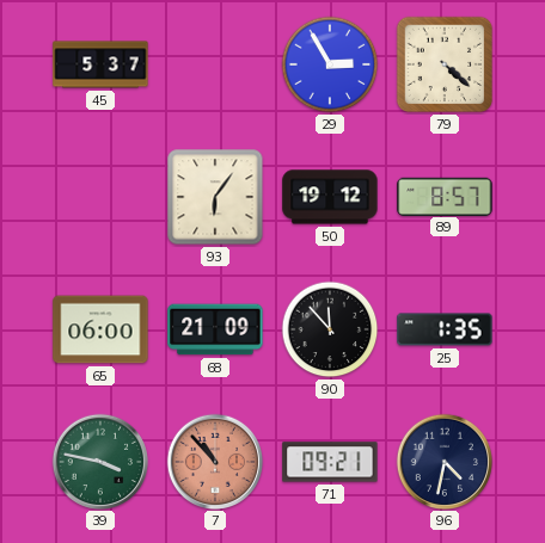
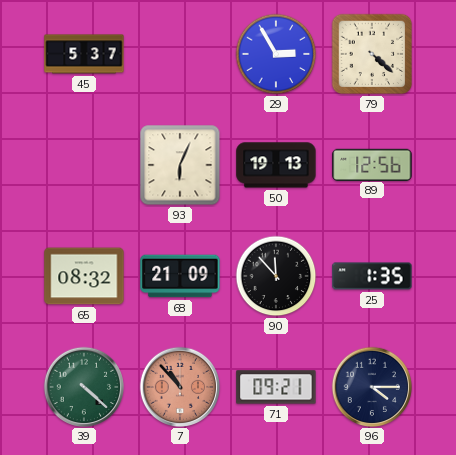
93: 6:06 -> 6:04
50: 19:12 -> 19:13
89: 8:57 -> 12:56
65: 06:00 -> 08:32
39: 3:47 -> 4:22
96: 4:32 -> 4:15
